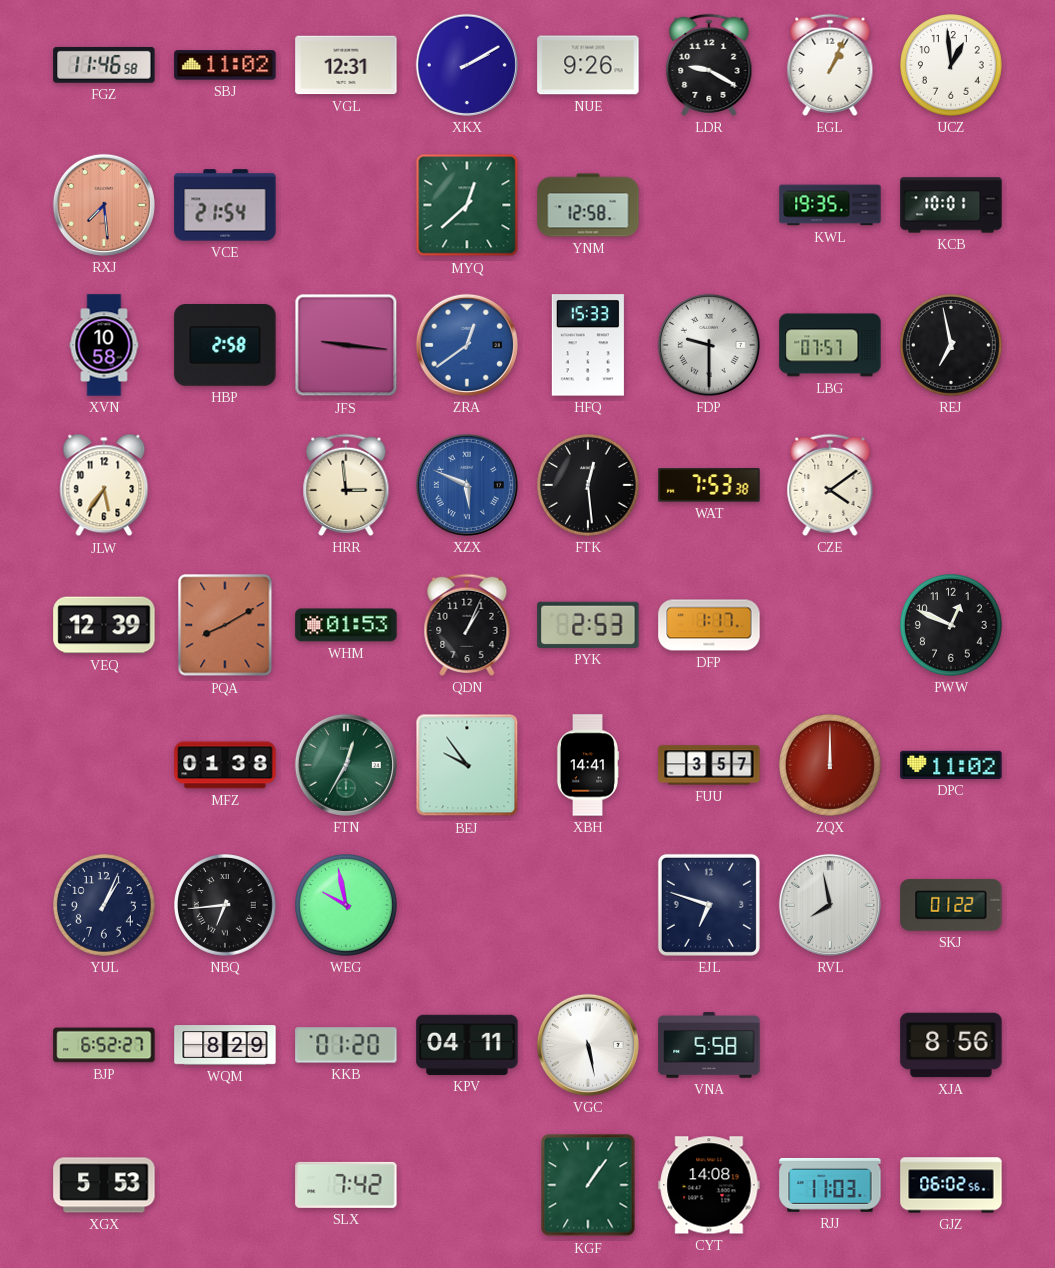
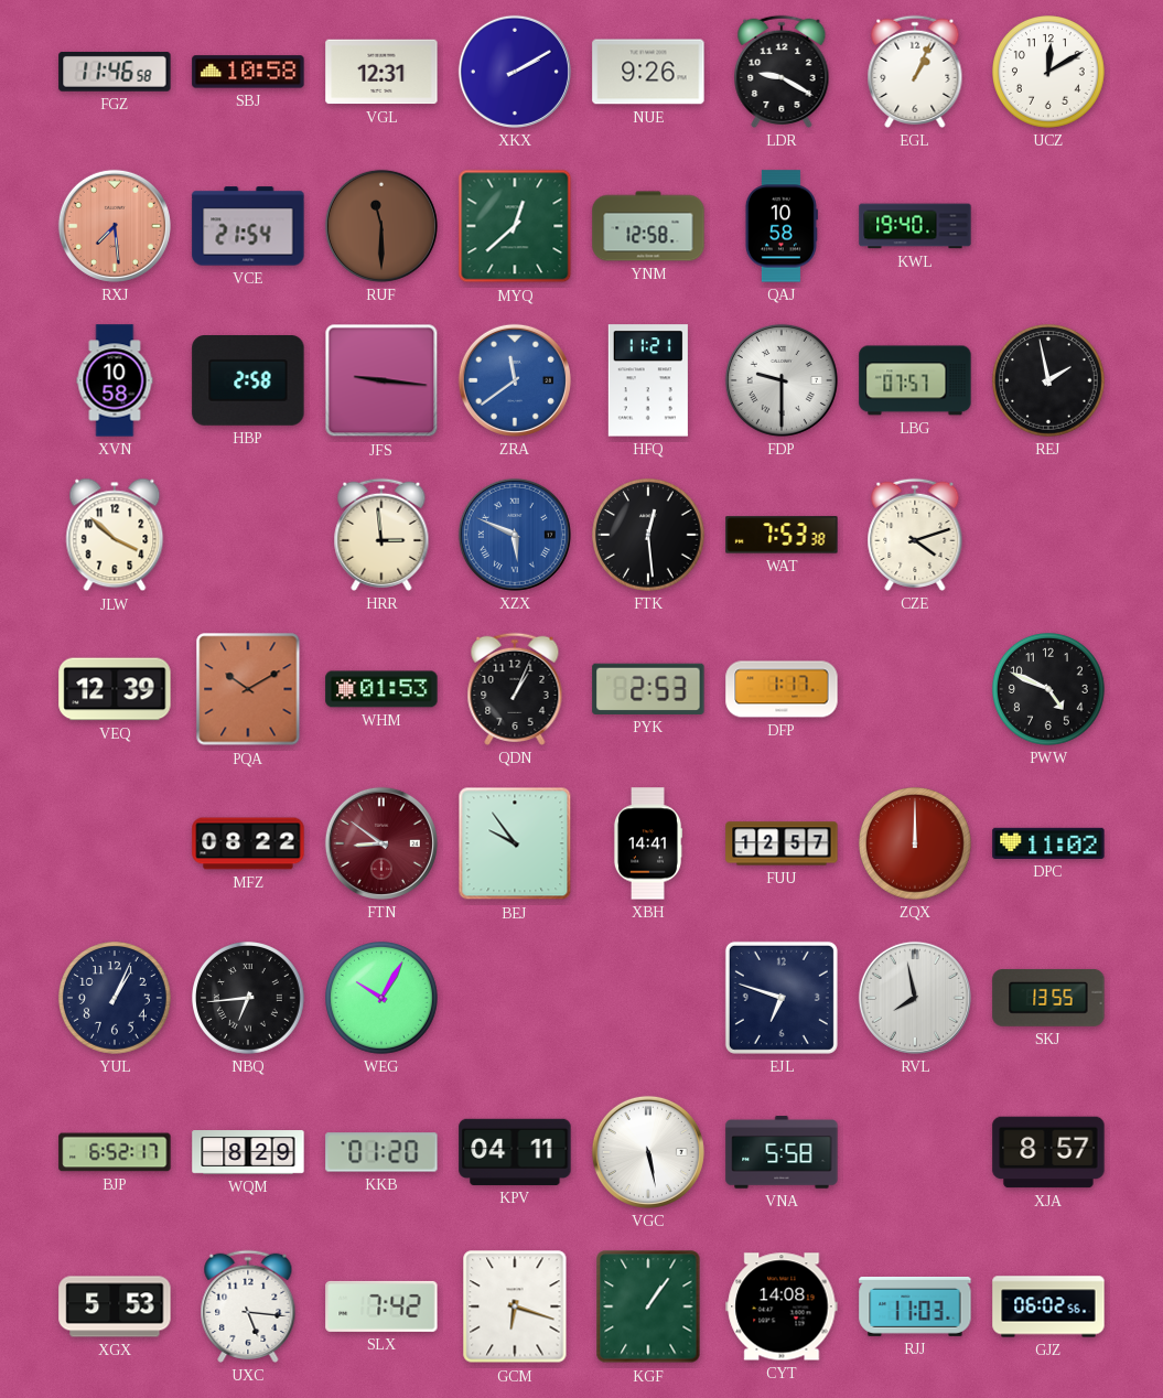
SBJ: 11:02 -> 10:58
UCZ: 12:59 -> 12:10
RUF: none -> 11:30
QAJ: none -> 10:58
KWL: 19:35 -> 19:40
KCB: 10:01 -> none
ZRA: 12:39 -> 11:39
HFQ: 15:33 -> 11:21
REJ: 6:58 -> 1:58
JLW: 5:36 -> 3:52
CZE: 4:09 -> 4:12
PQA: 8:10 -> 10:10
PWW: 12:49 -> 4:49
MFZ: 01:38 -> 08:22
FTN: 12:35 -> 8:51
FTN dial: green -> burgundy
FUU: 3:57 -> 12:57
WEG: 9:58 -> 10:05
SKJ: 01:22 -> 13:55
BJP: 6:52:27 -> 6:52:17
XJA: 8:56 -> 8:57
UXC: none -> 5:16
GCM: none -> 6:18
